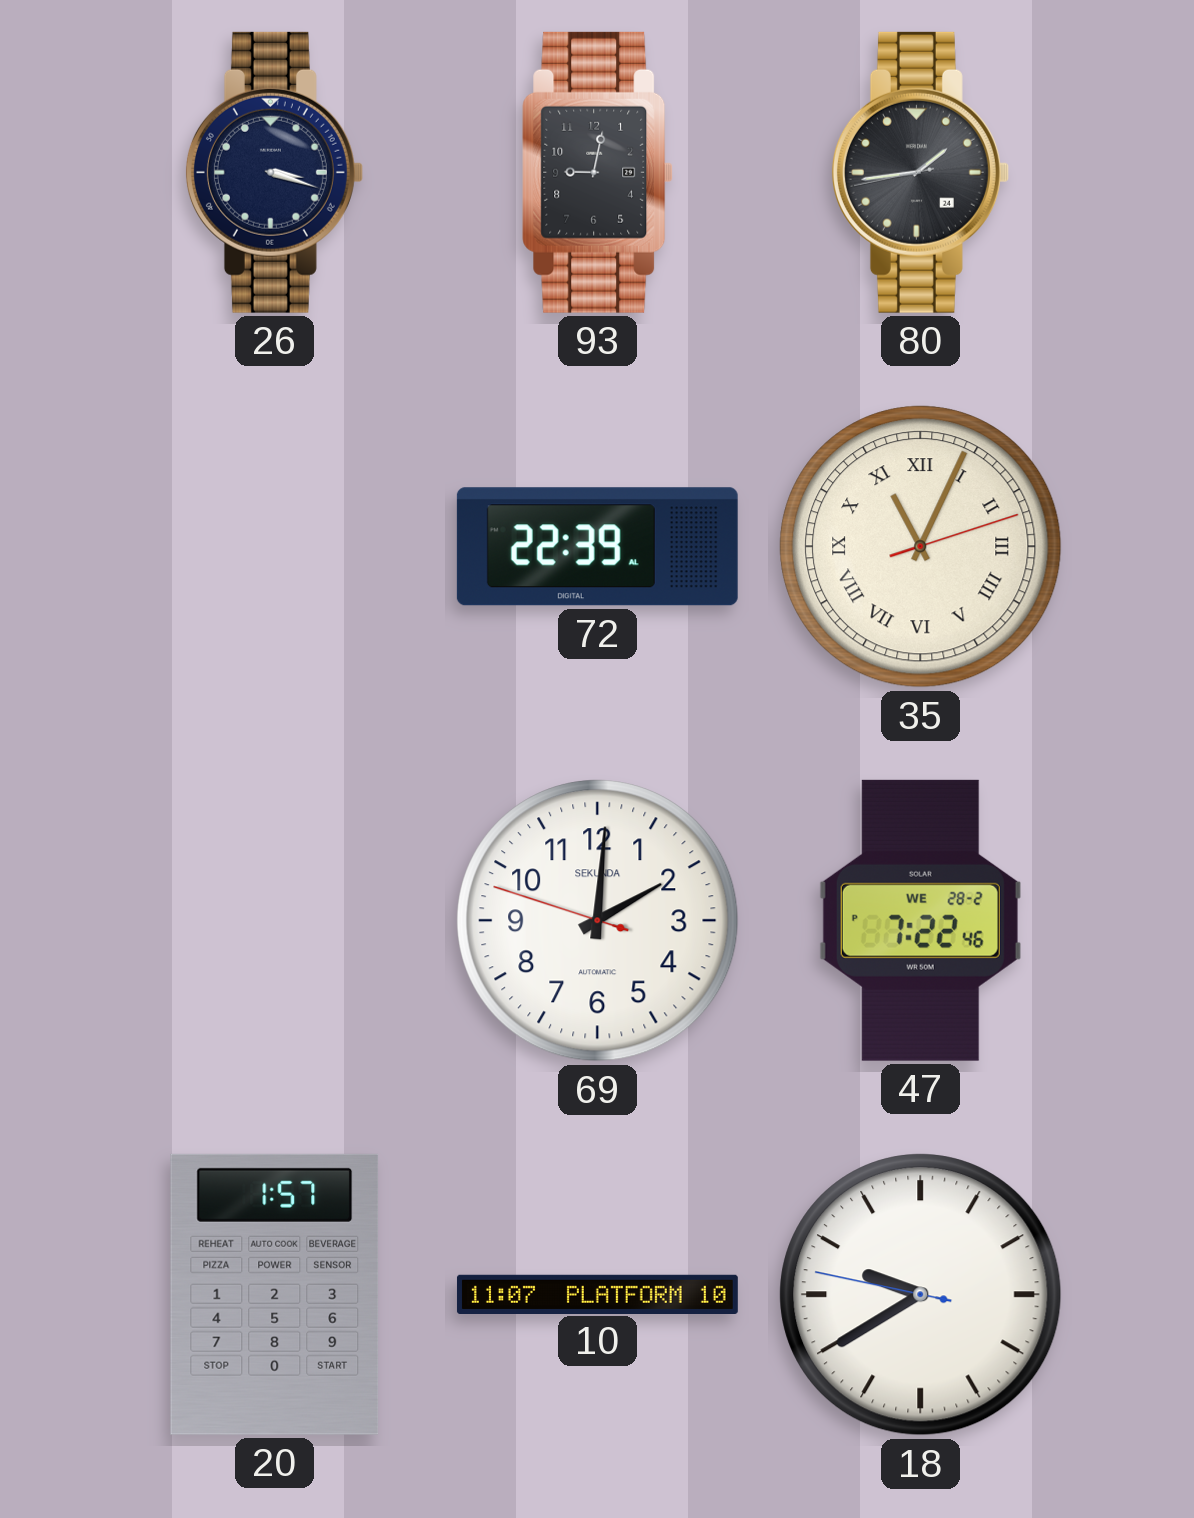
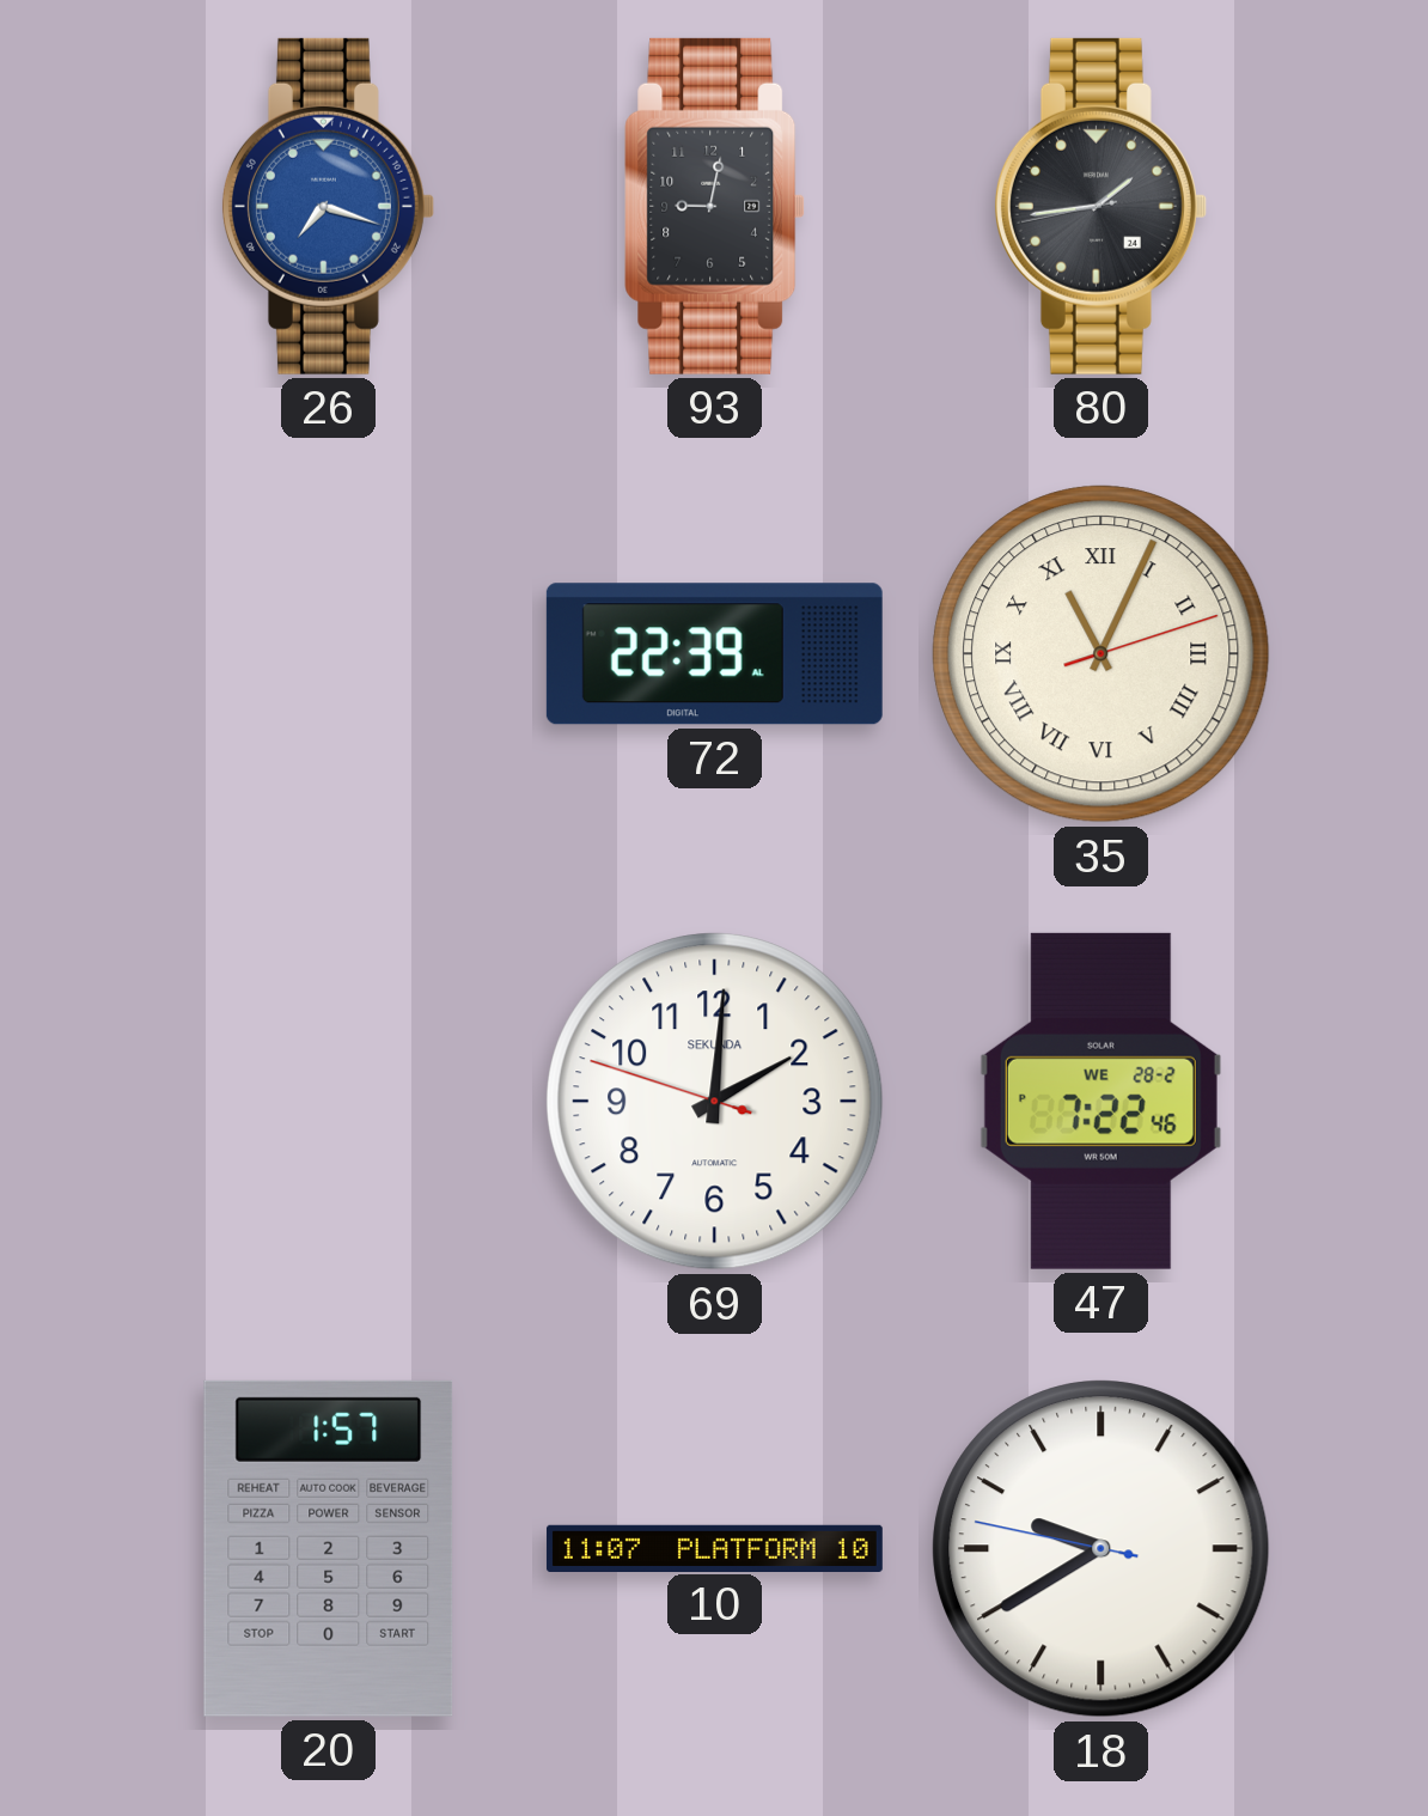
26: 3:18 -> 7:18
26 dial: navy -> blue
